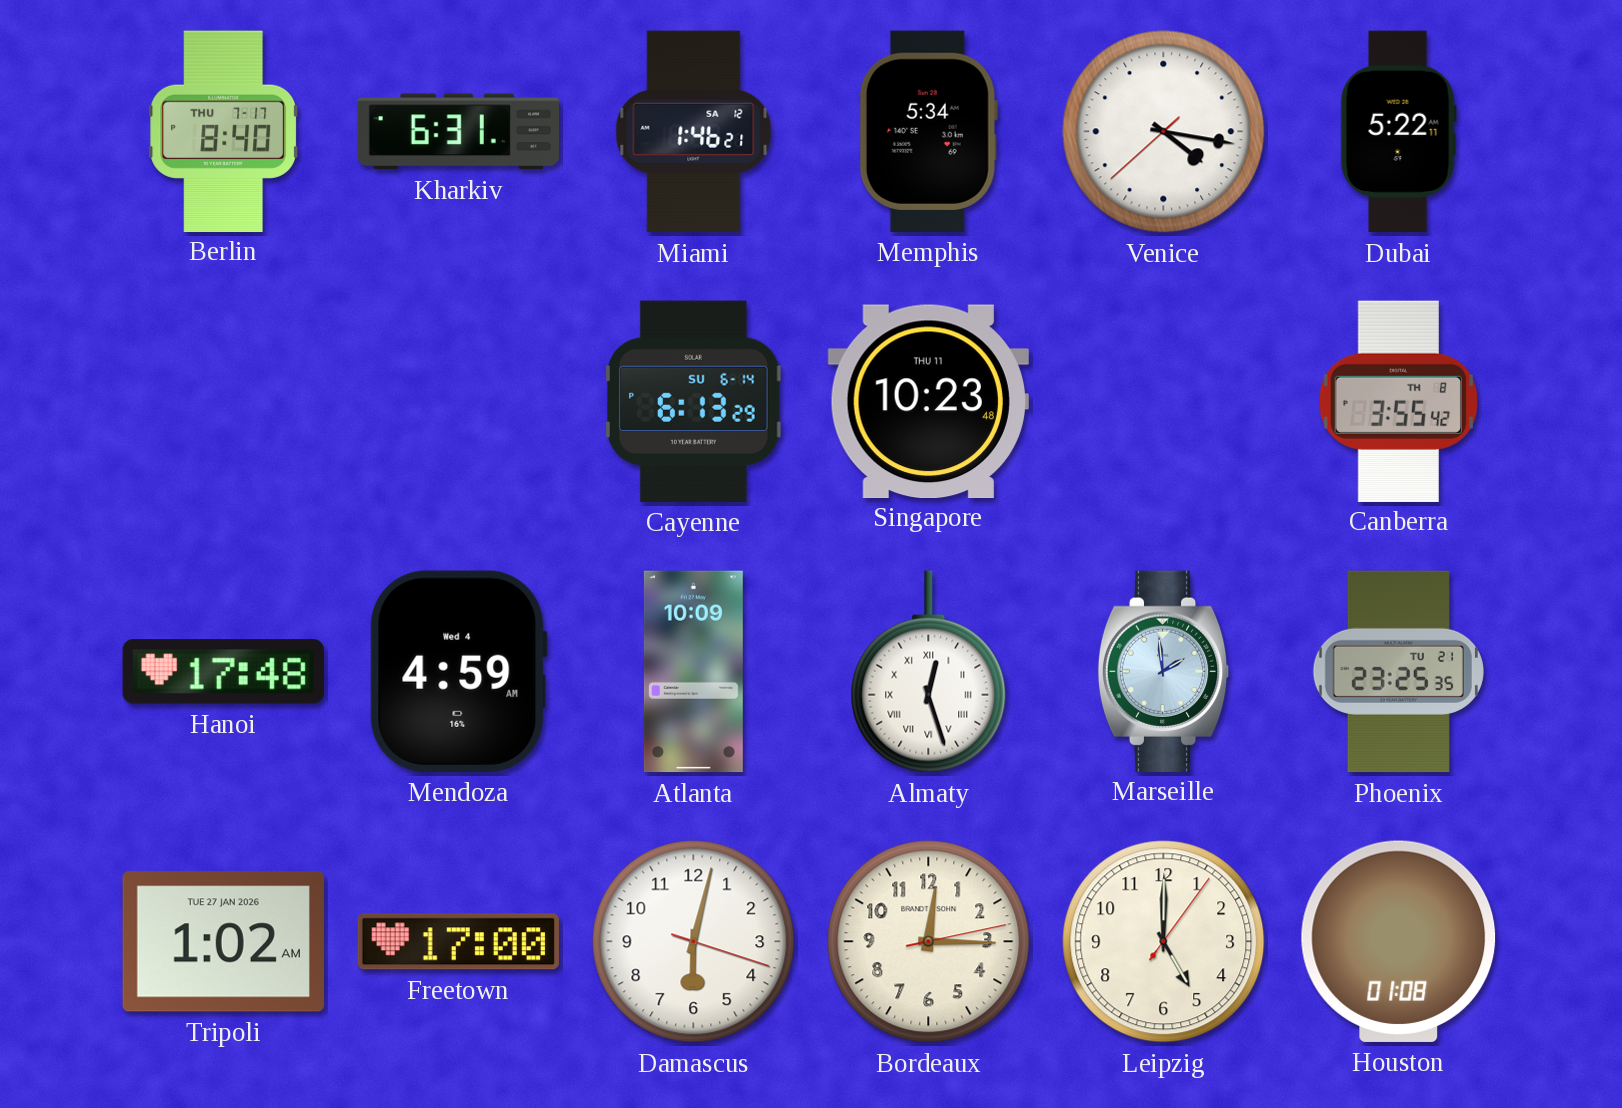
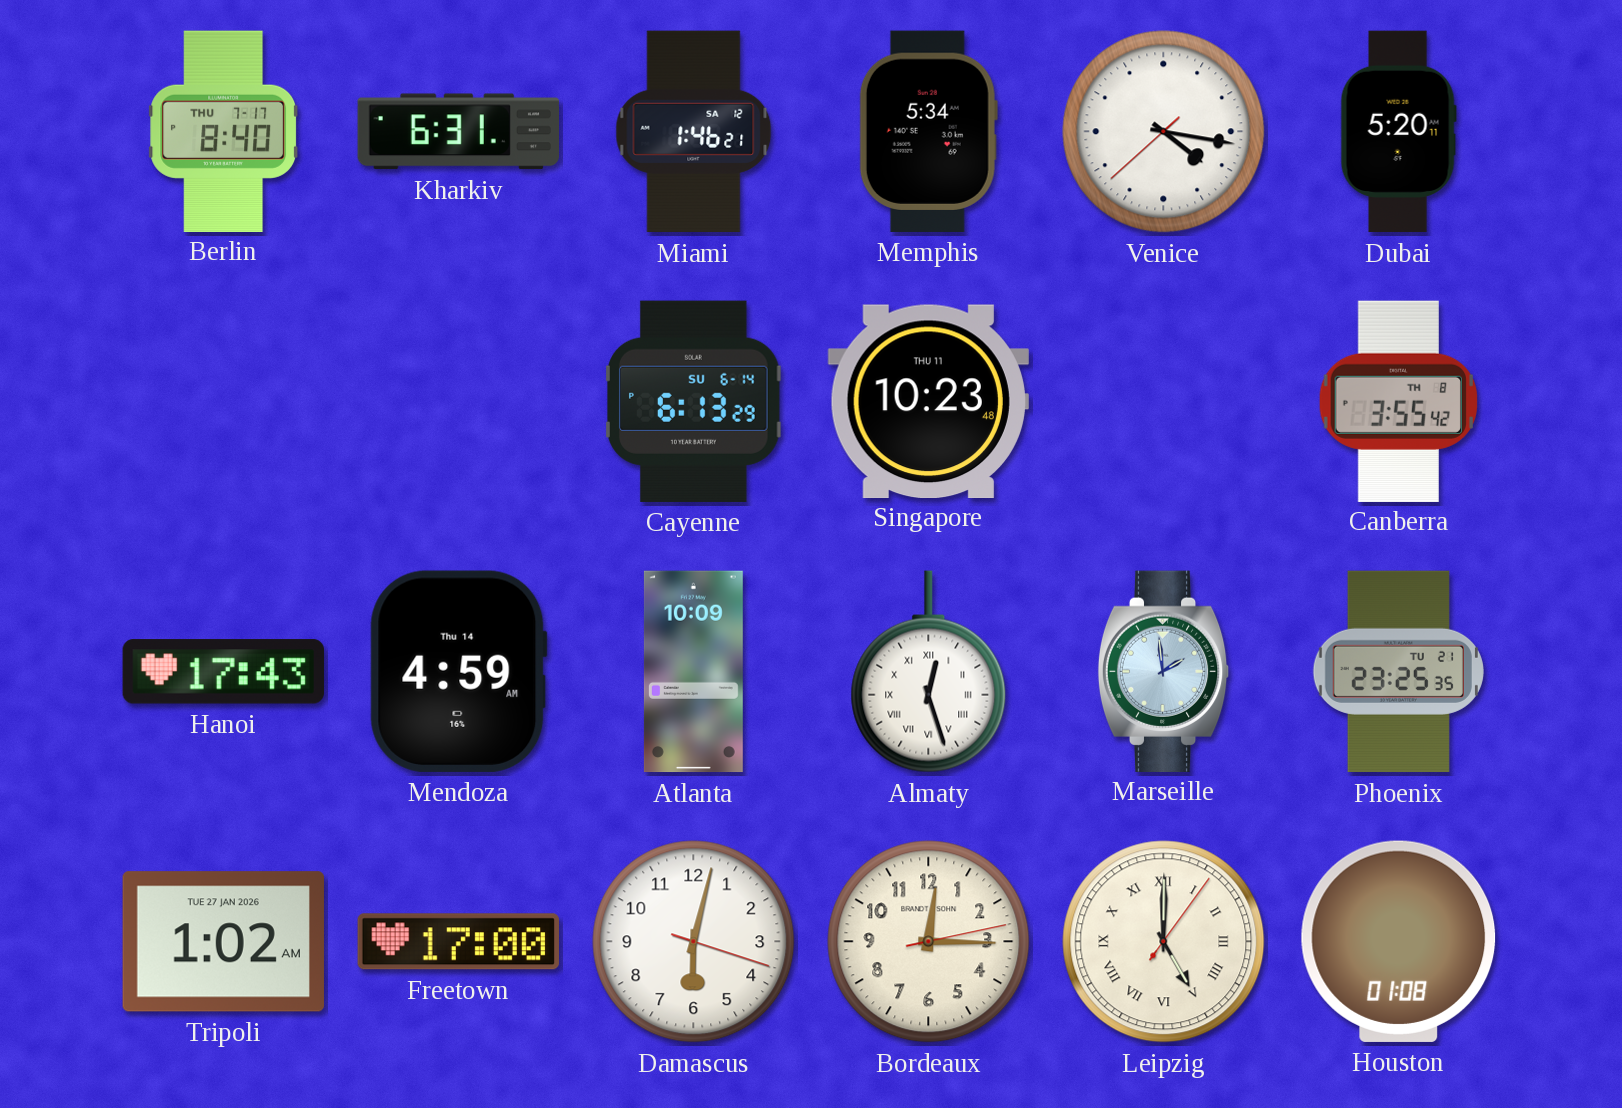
Dubai: 5:22 -> 5:20
Hanoi: 17:48 -> 17:43
Mendoza date: Wed 4 -> Thu 14
Leipzig numerals: Arabic -> Roman
